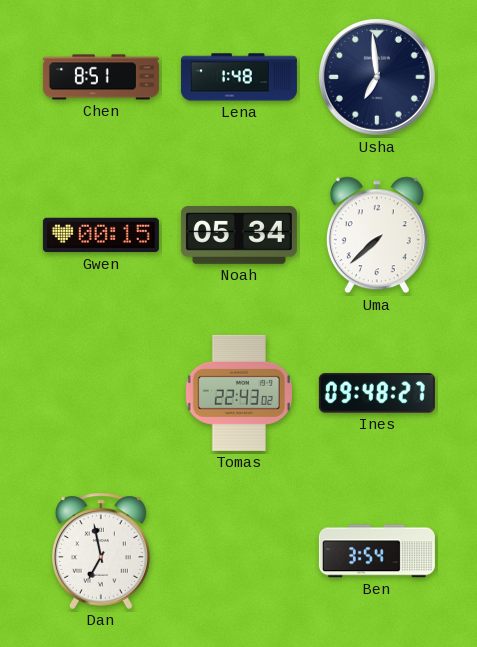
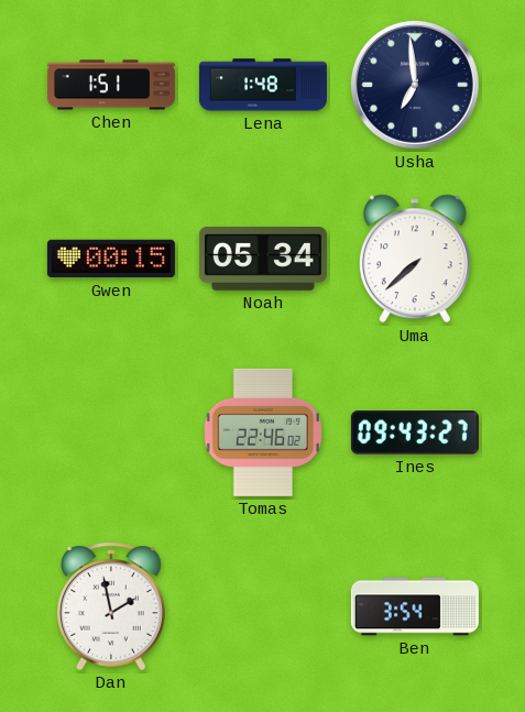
Chen: 8:51 -> 1:51
Tomas: 22:43 -> 22:46
Ines: 09:48 -> 09:43
Dan: 6:58 -> 1:58
